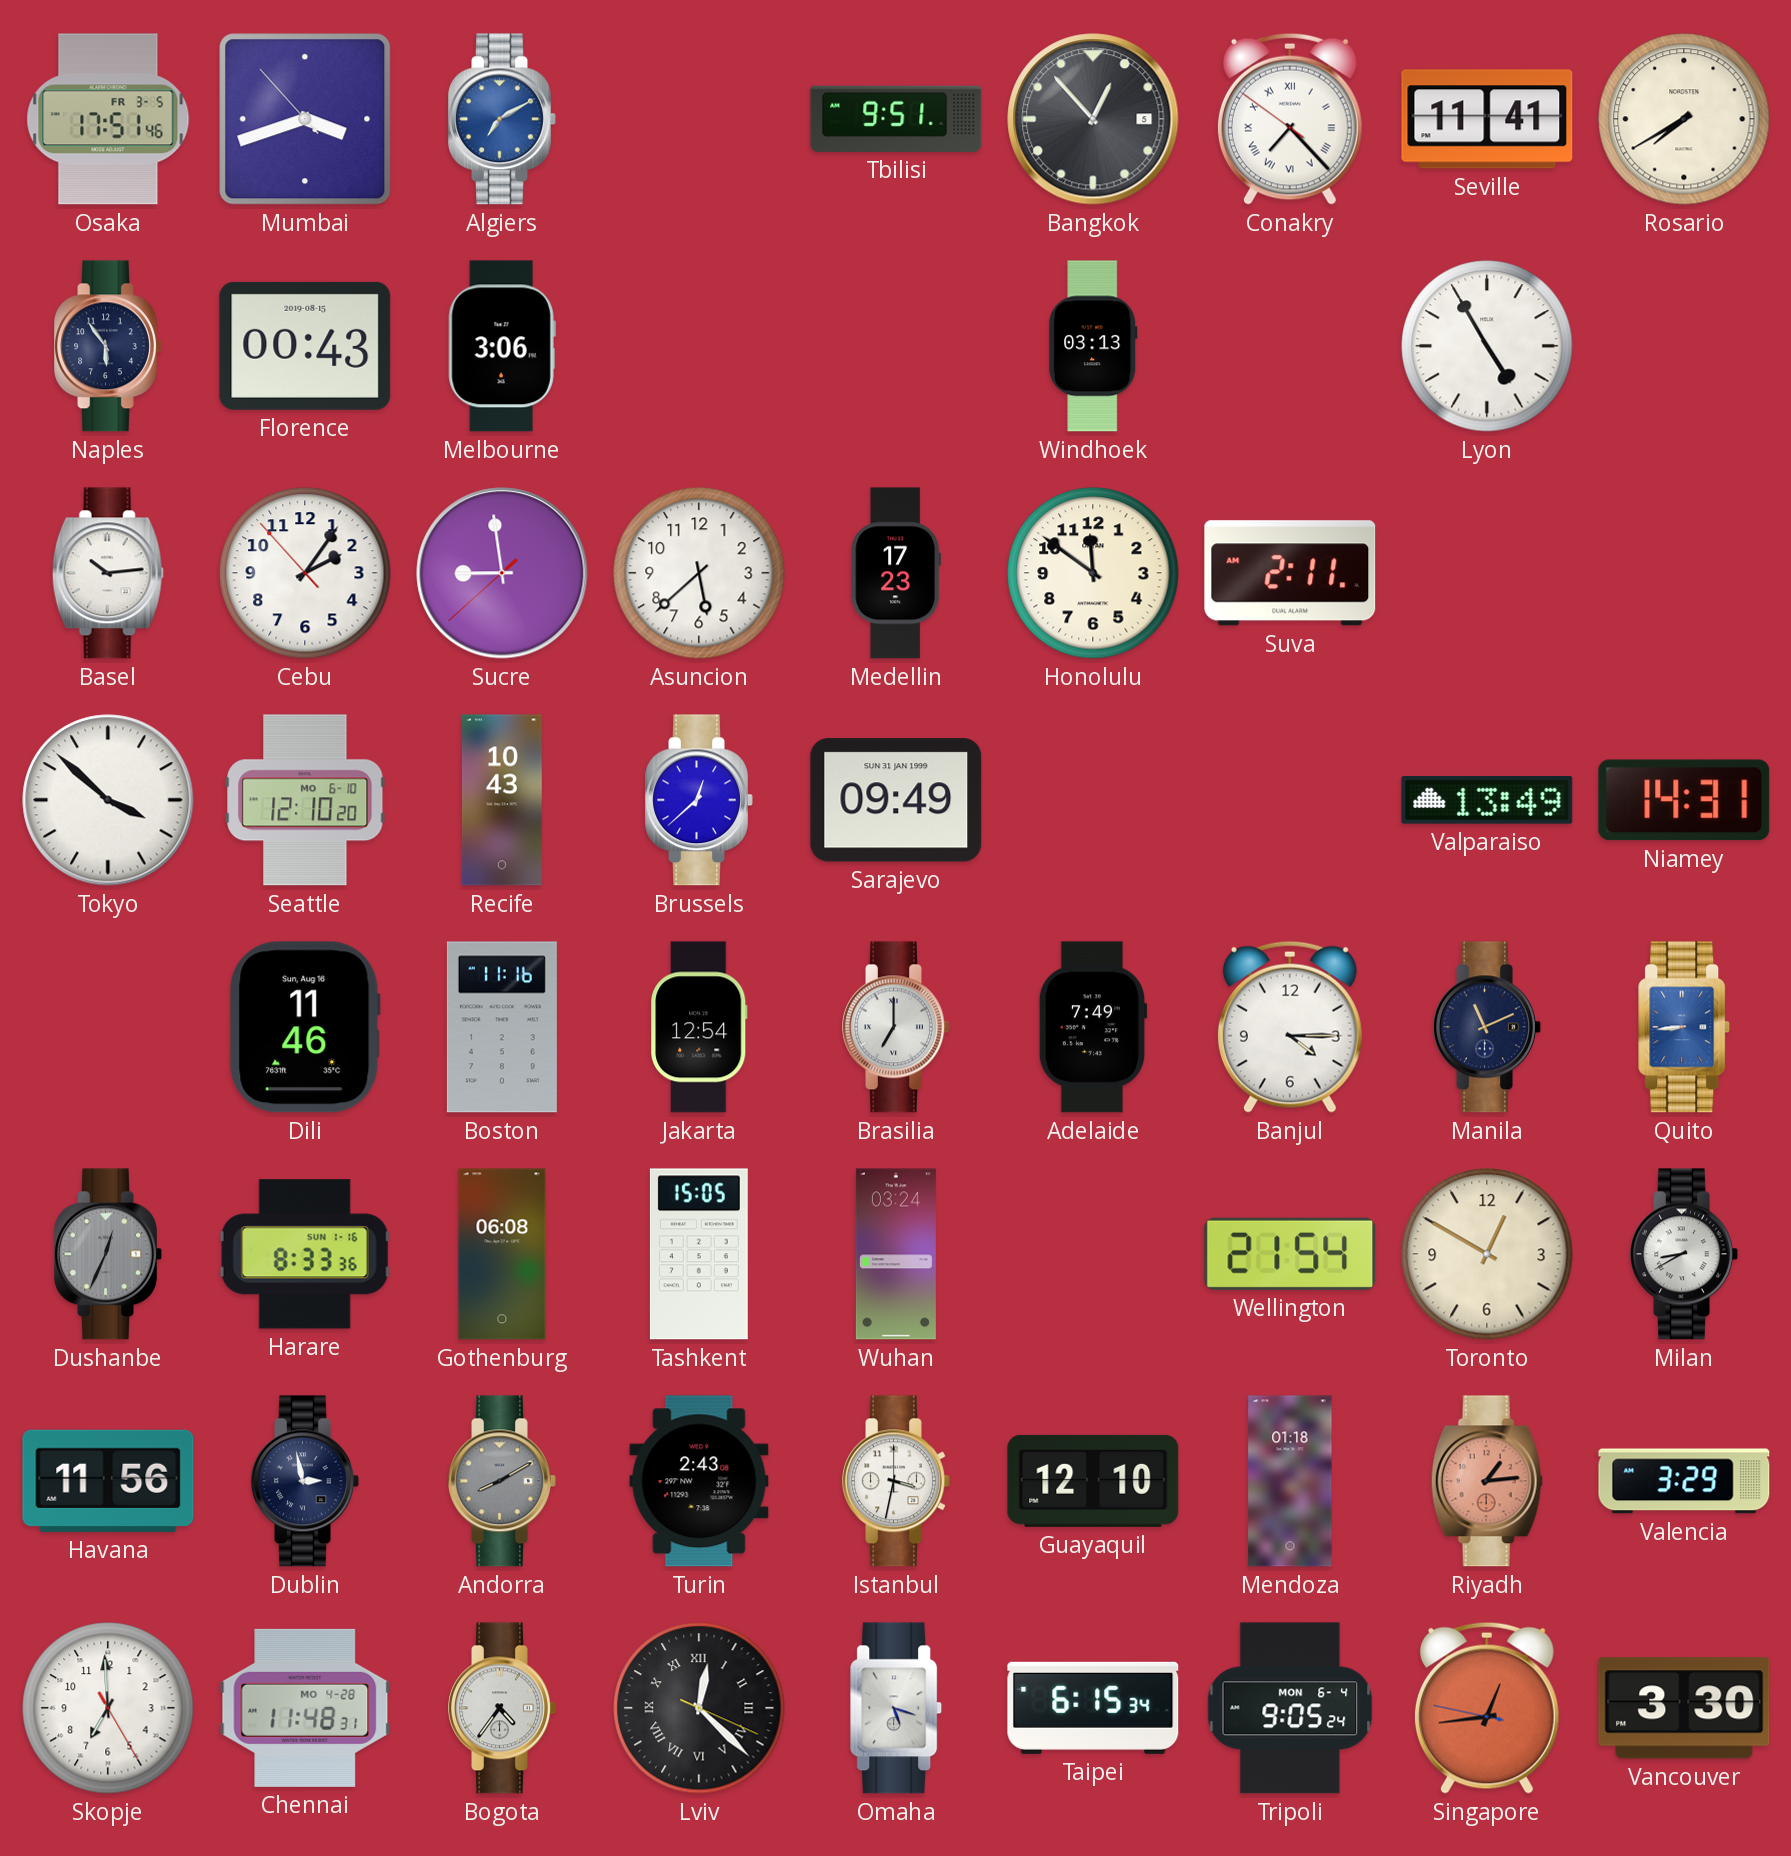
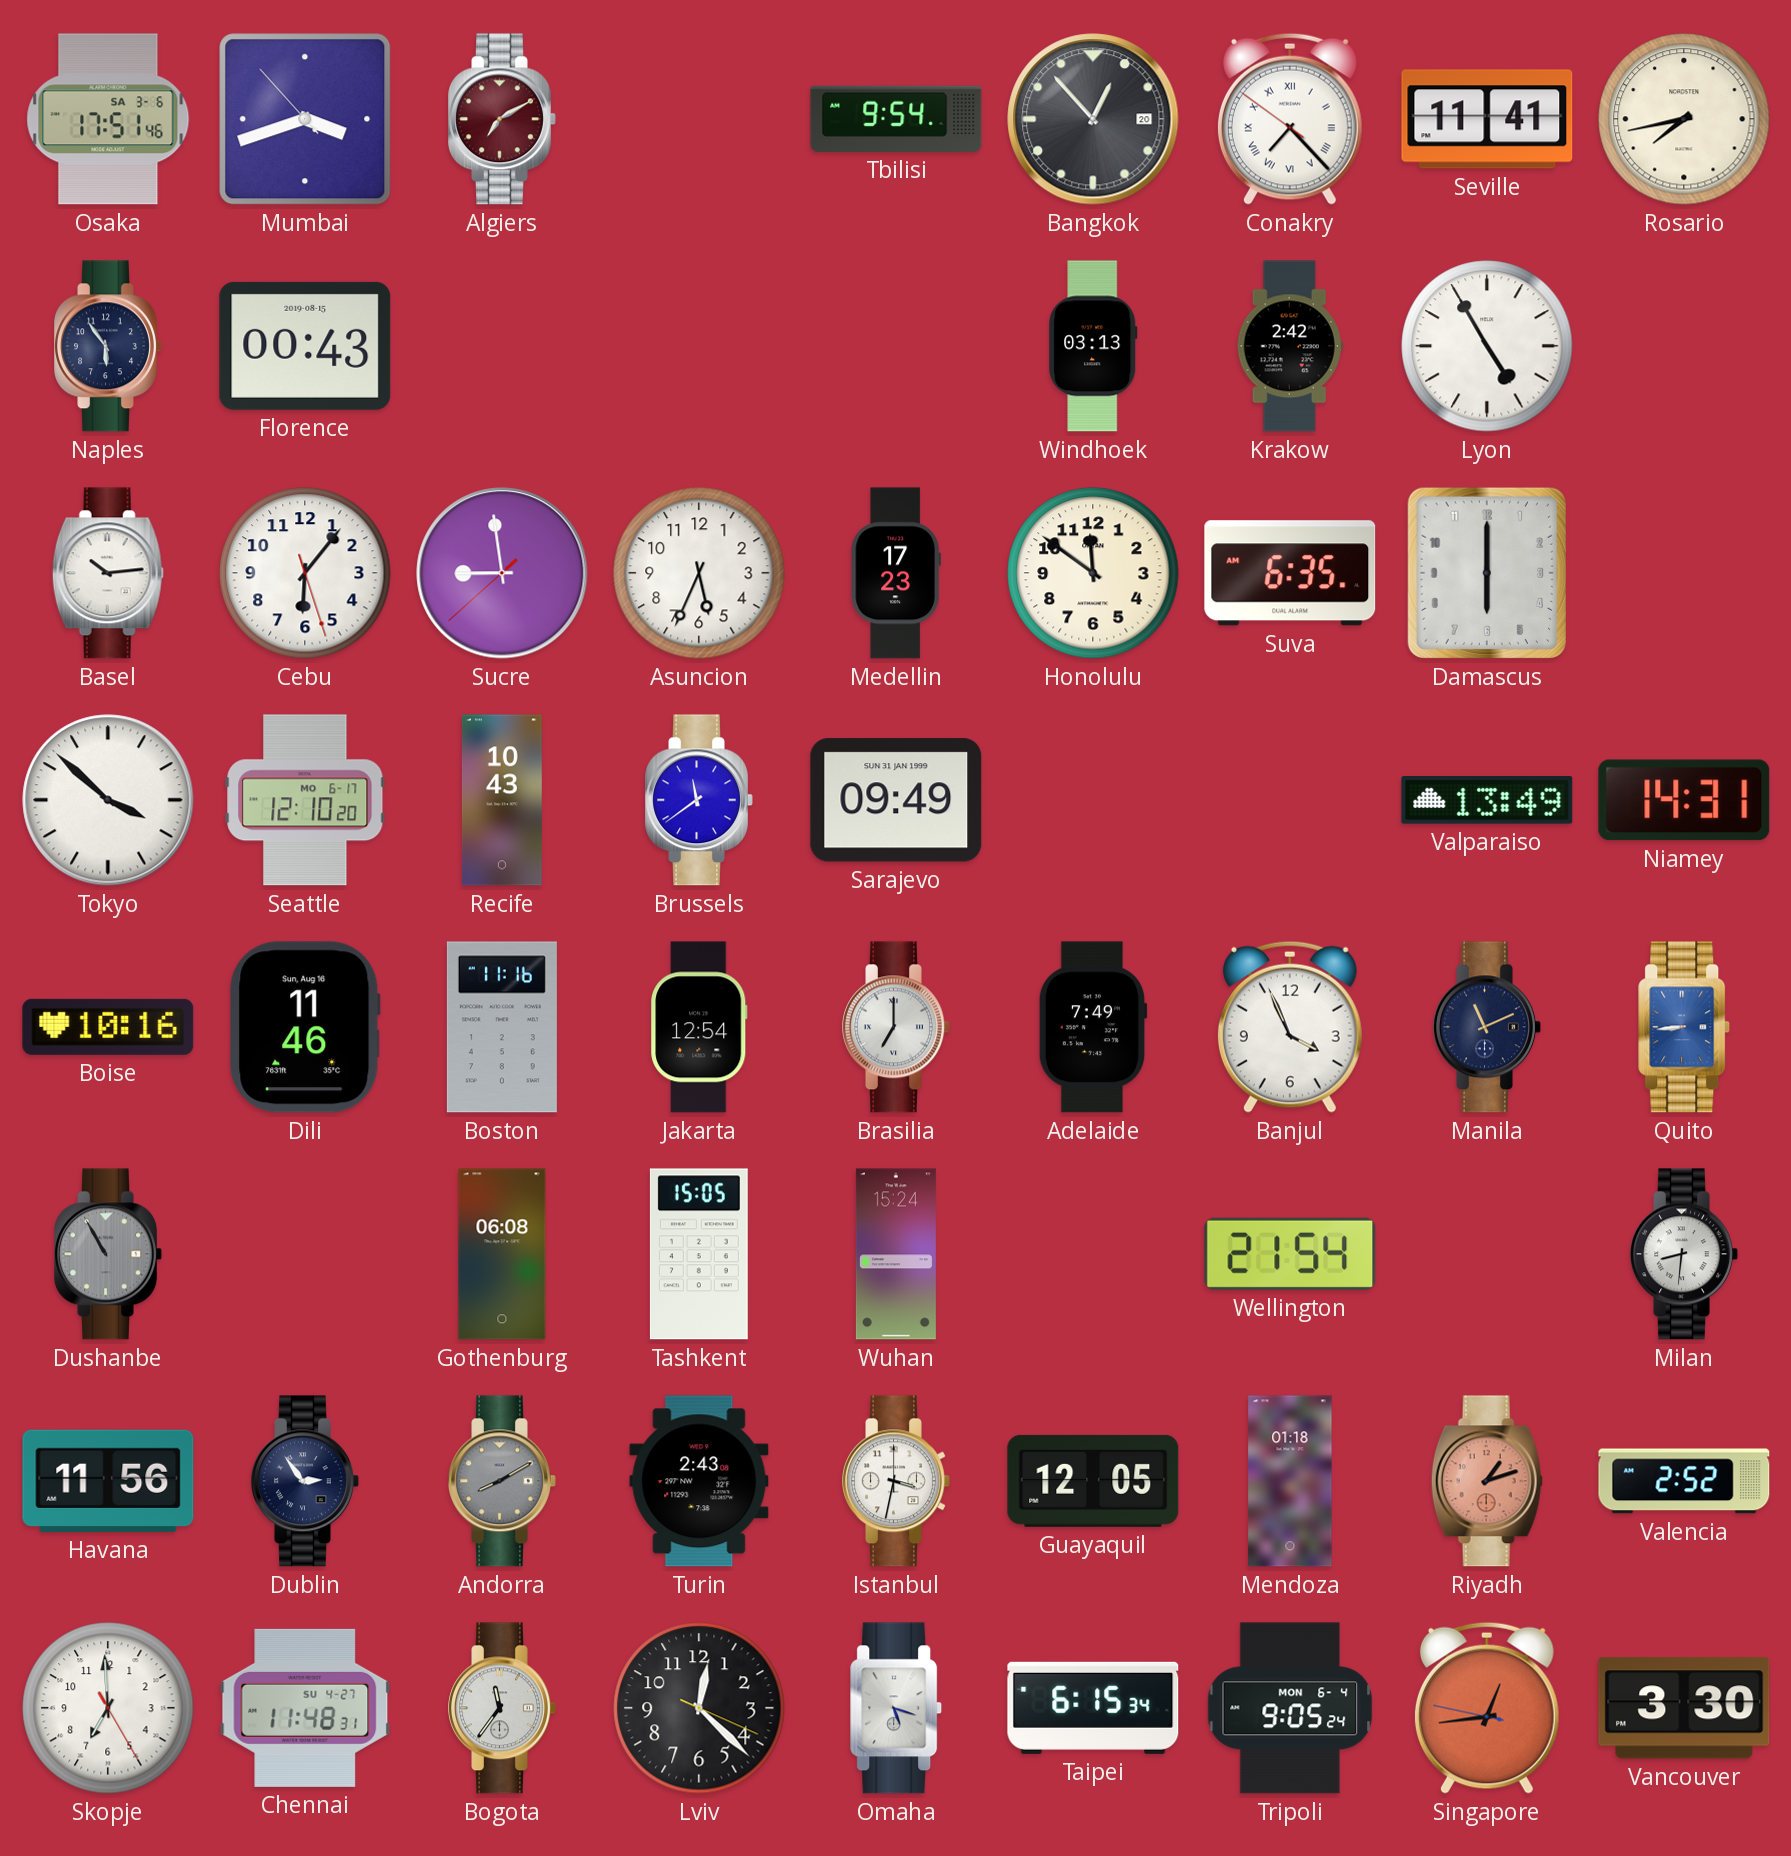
Osaka date: FR 3-5 -> SA 3-6
Algiers dial: blue -> burgundy
Tbilisi: 9:51 -> 9:54
Bangkok date: 5 -> 20
Rosario: 7:40 -> 7:43
Melbourne: 3:06 -> none
Krakow: none -> 2:42
Cebu: 2:05 -> 6:06
Asuncion: 5:38 -> 5:34
Suva: 2:11 -> 6:35
Damascus: none -> 6:00
Seattle date: MO 6-10 -> MO 6-17
Brussels: 12:38 -> 11:39
Boise: none -> 10:16
Banjul: 4:15 -> 3:56
Dushanbe: 12:34 -> 10:55
Harare: 8:33 -> none
Wuhan: 03:24 -> 15:24
Toronto: 12:50 -> none
Milan: 8:40 -> 8:31
Dublin: 2:58 -> 2:54
Guayaquil: 12:10 -> 12:05
Riyadh: 1:14 -> 1:12
Valencia: 3:29 -> 2:52
Chennai date: MO 4-28 -> SU 4-27
Bogota: 4:36 -> 11:36
Lviv numerals: Roman -> Arabic
